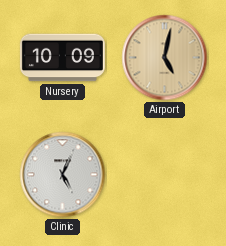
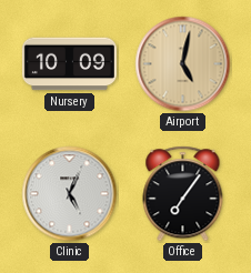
Office: none -> 7:06
